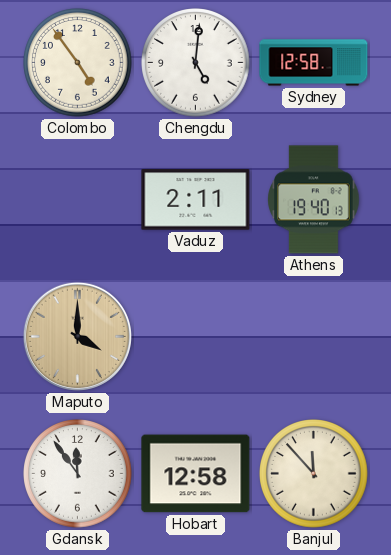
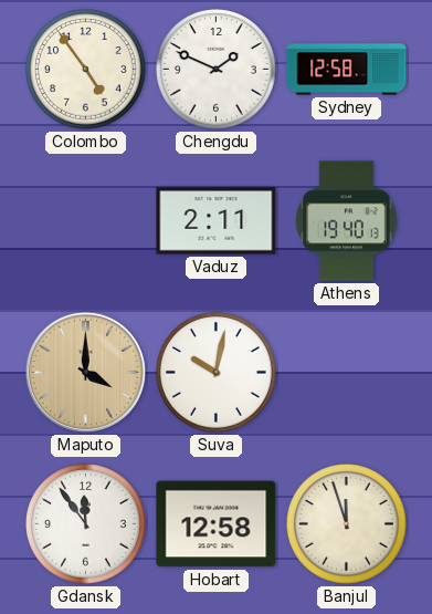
Chengdu: 5:01 -> 1:49
Suva: none -> 10:02
Banjul: 11:53 -> 11:57
